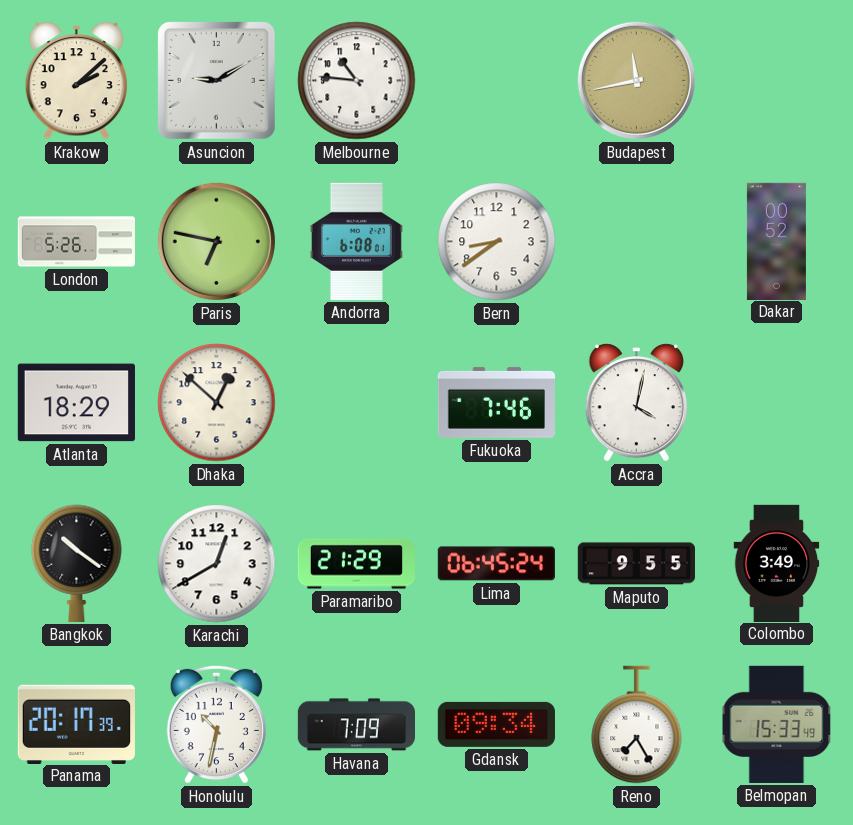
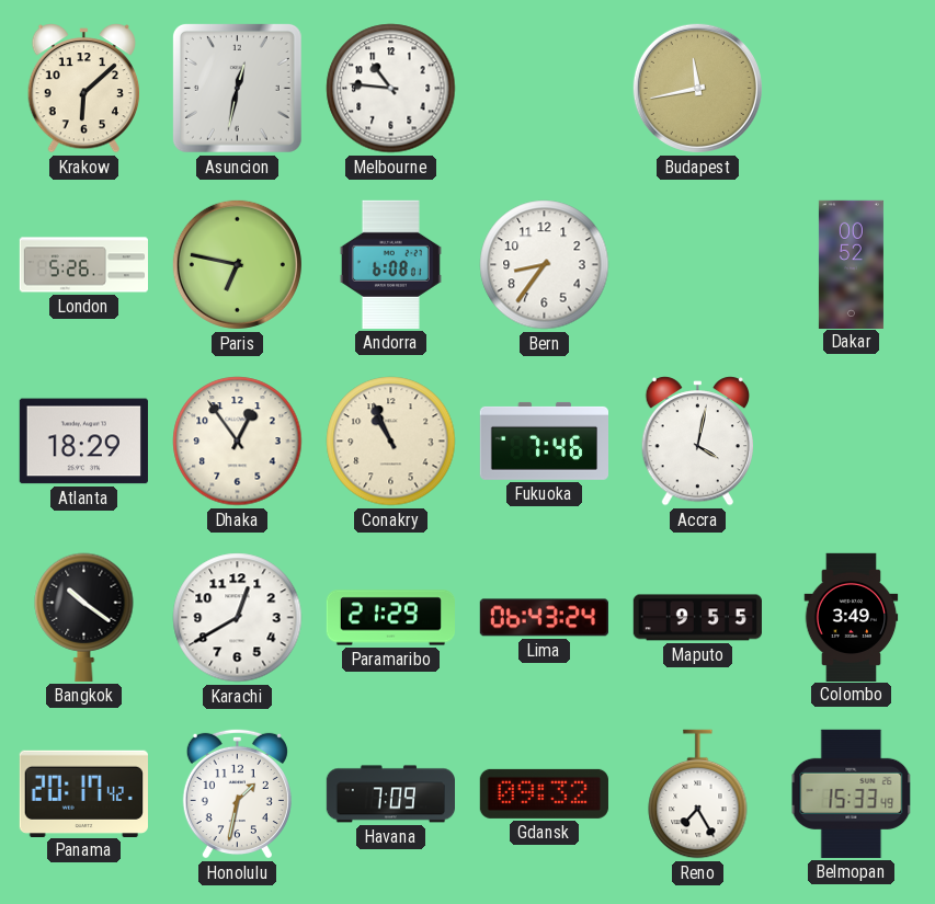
Krakow: 2:08 -> 6:08
Asuncion: 9:10 -> 12:32
Bern: 8:39 -> 8:36
Dhaka: 12:52 -> 12:54
Conakry: none -> 10:56
Lima: 06:45 -> 06:43
Panama: 20:17:39 -> 20:17:42
Honolulu: 10:32 -> 1:32
Gdansk: 09:34 -> 09:32
